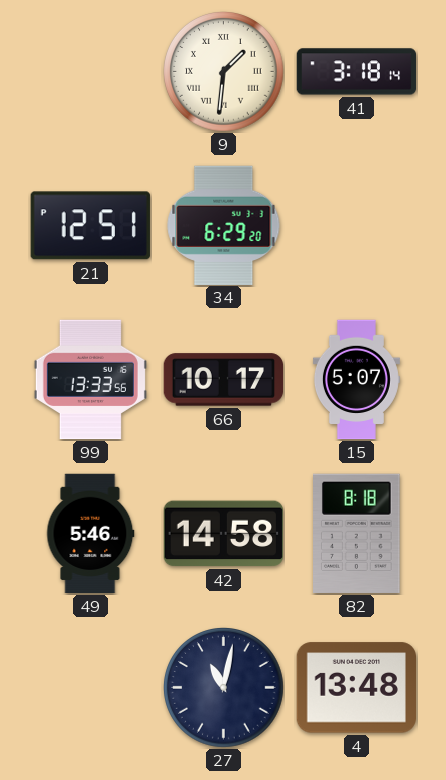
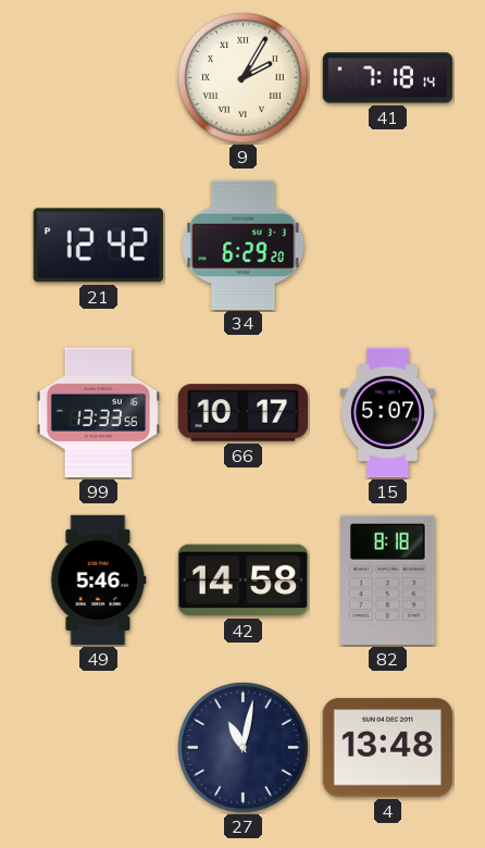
9: 1:31 -> 2:05
41: 3:18 -> 7:18
21: 12:51 -> 12:42
